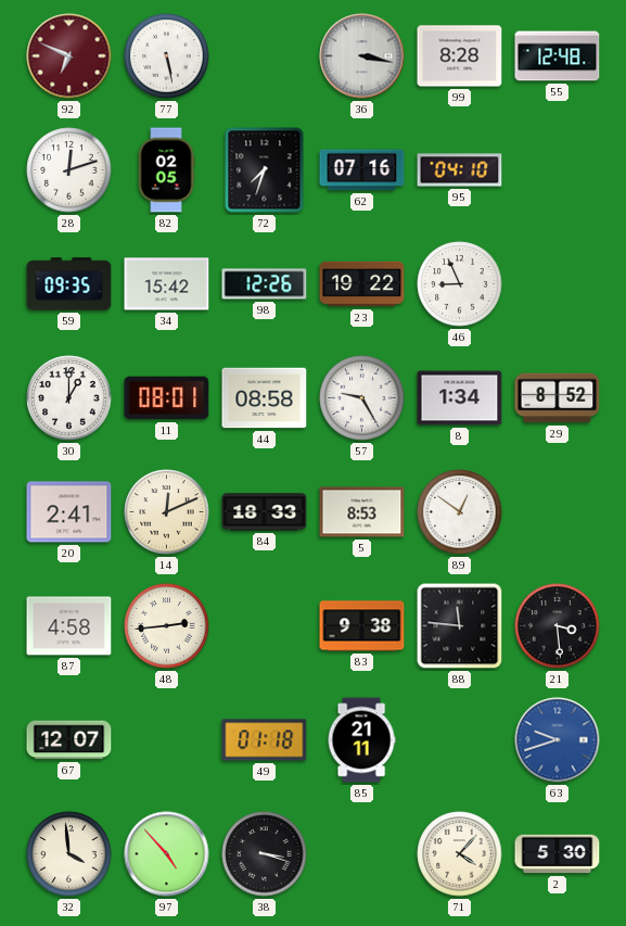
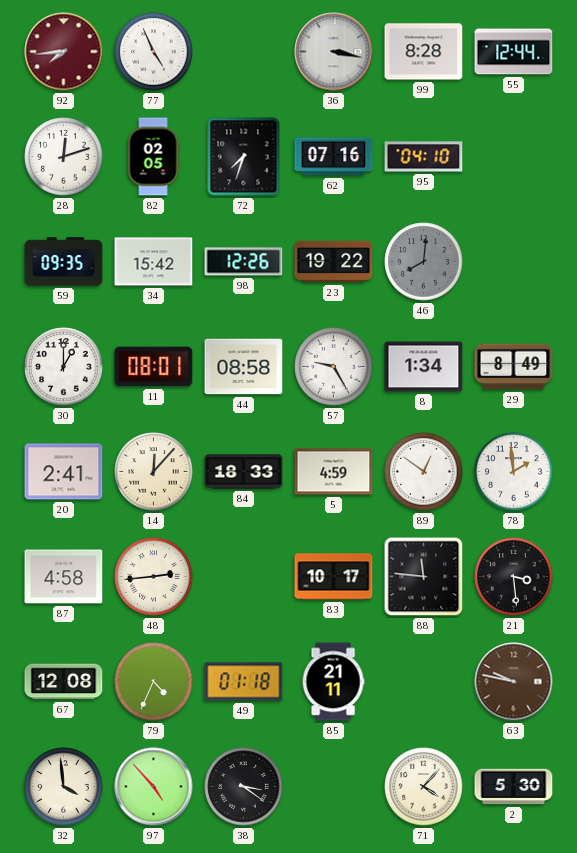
92: 6:49 -> 7:44
77: 5:28 -> 4:56
55: 12:48 -> 12:44
46: 8:56 -> 8:01
46 dial: white -> grey
29: 8:52 -> 8:49
14: 12:11 -> 12:07
5: 8:53 -> 4:59
78: none -> 1:59
83: 9:38 -> 10:17
67: 12:07 -> 12:08
79: none -> 4:34
63: 9:42 -> 9:47
63 dial: blue -> brown
38: 3:18 -> 3:21
